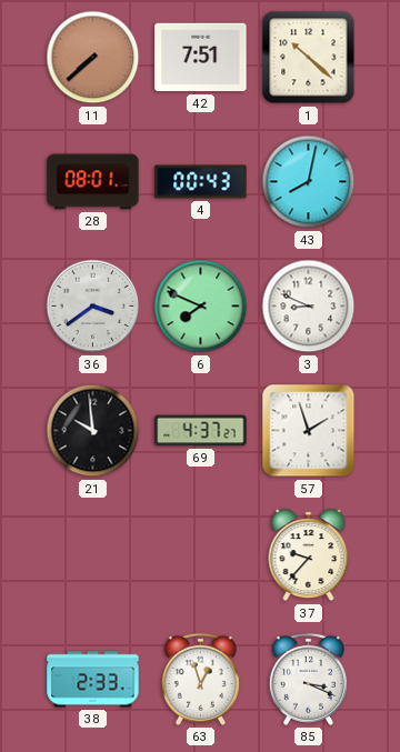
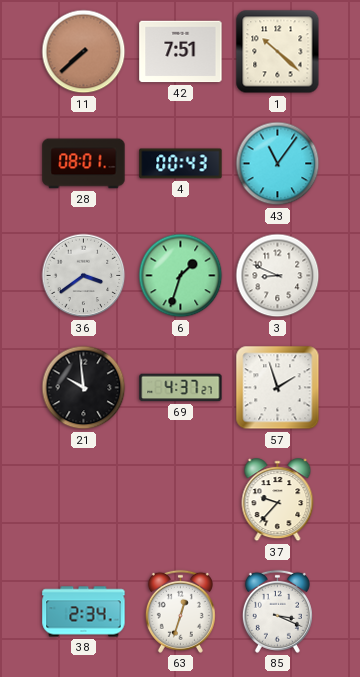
43: 8:02 -> 11:06
6: 7:49 -> 1:33
38: 2:33 -> 2:34
63: 12:57 -> 12:33
